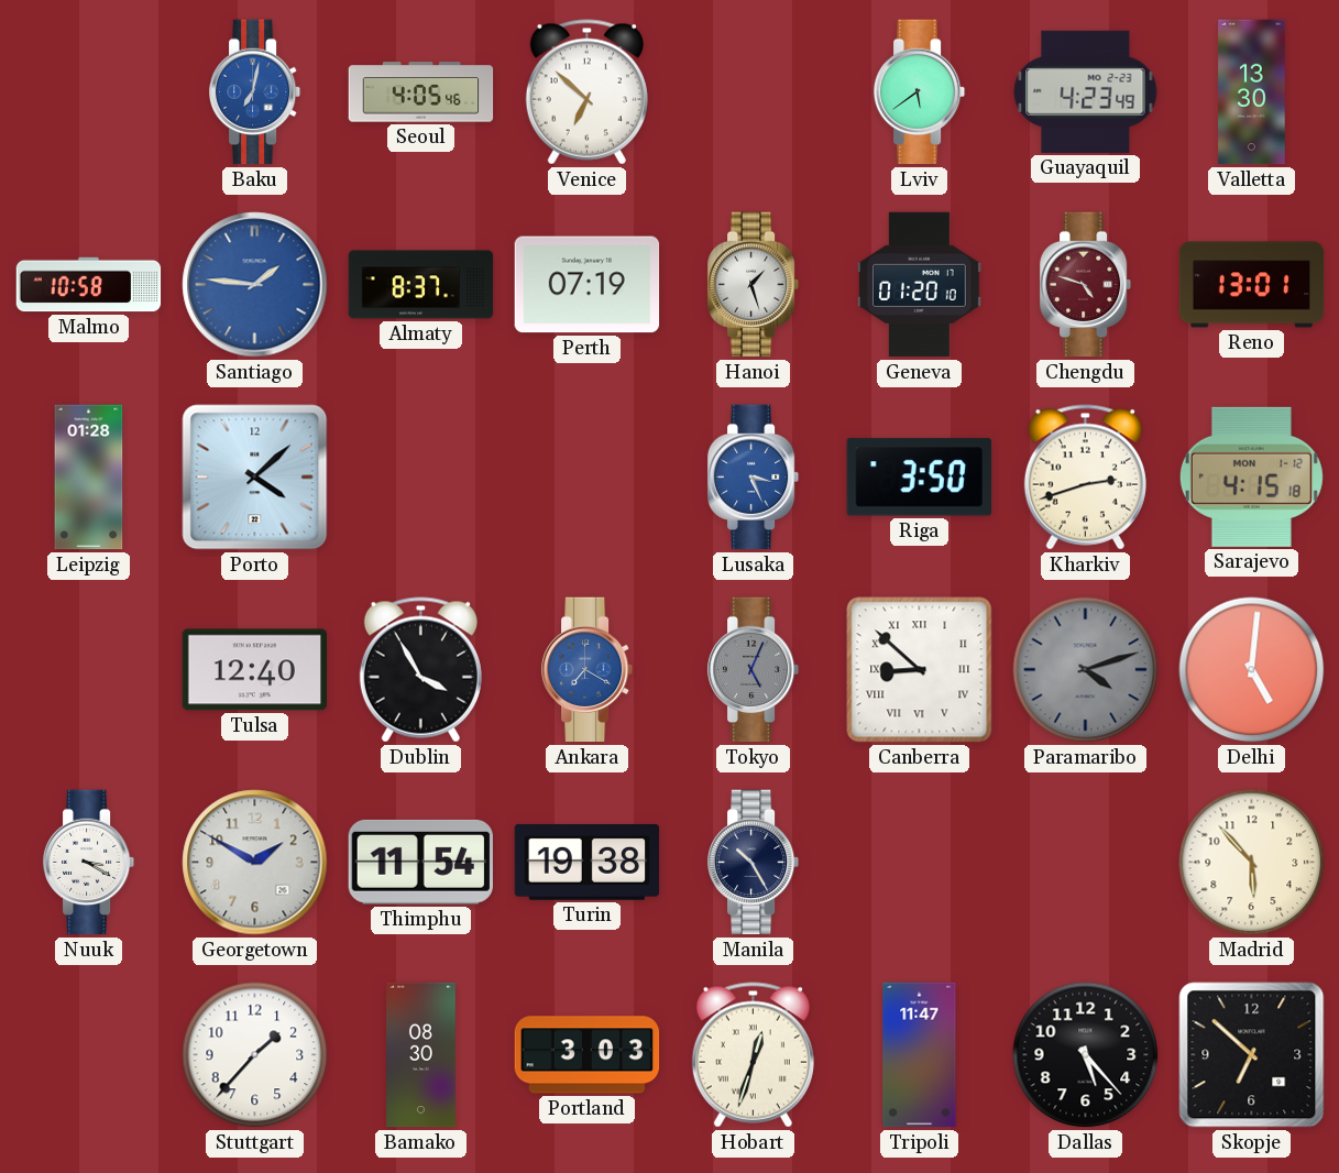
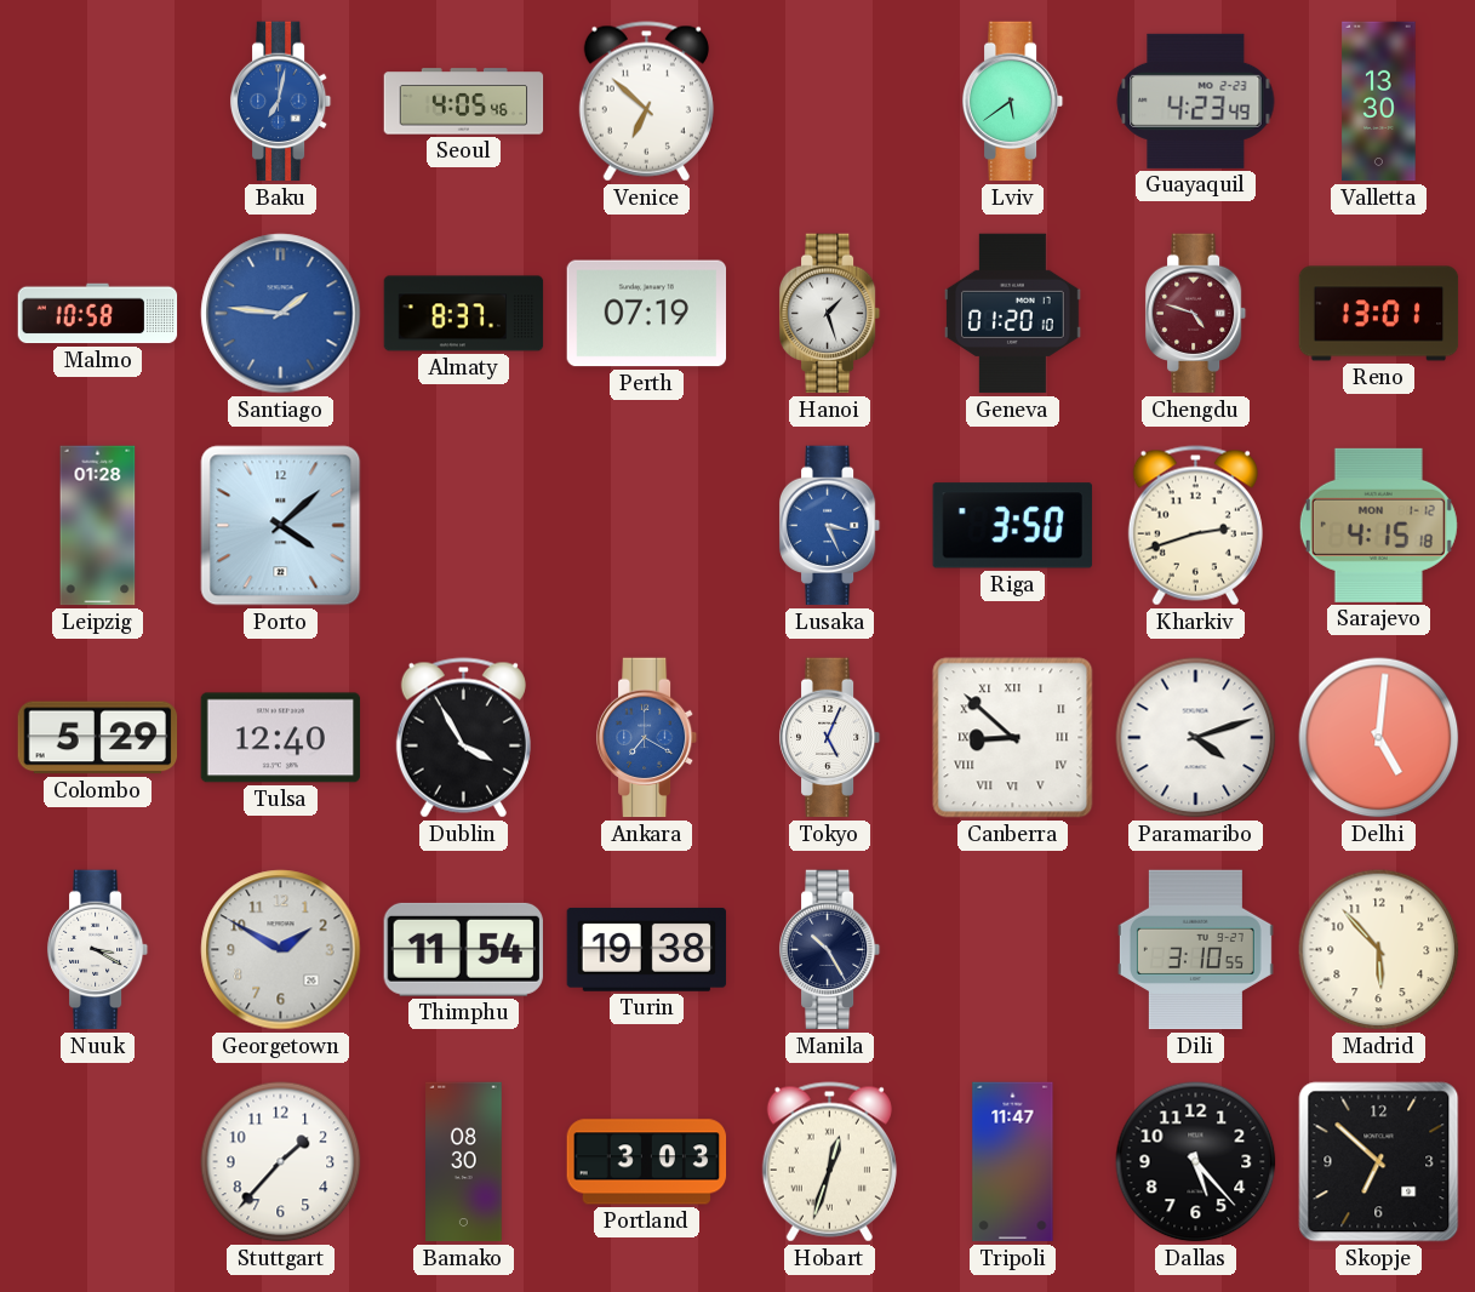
Colombo: none -> 5:29
Tokyo dial: grey -> white
Paramaribo dial: grey -> white
Dili: none -> 3:10
